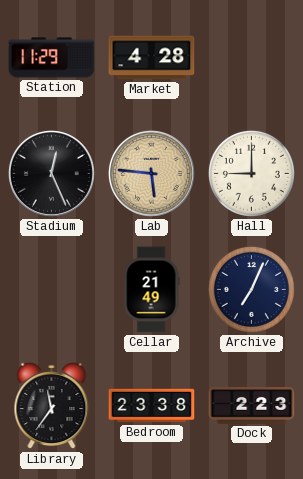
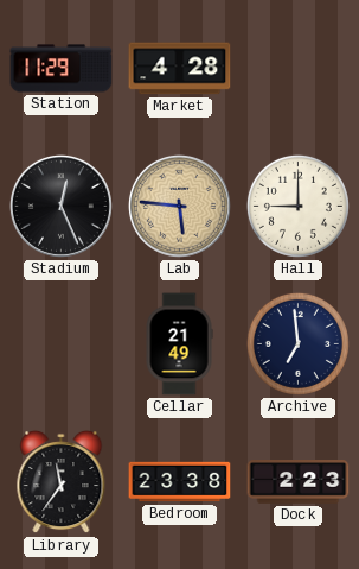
Archive: 7:04 -> 6:59
